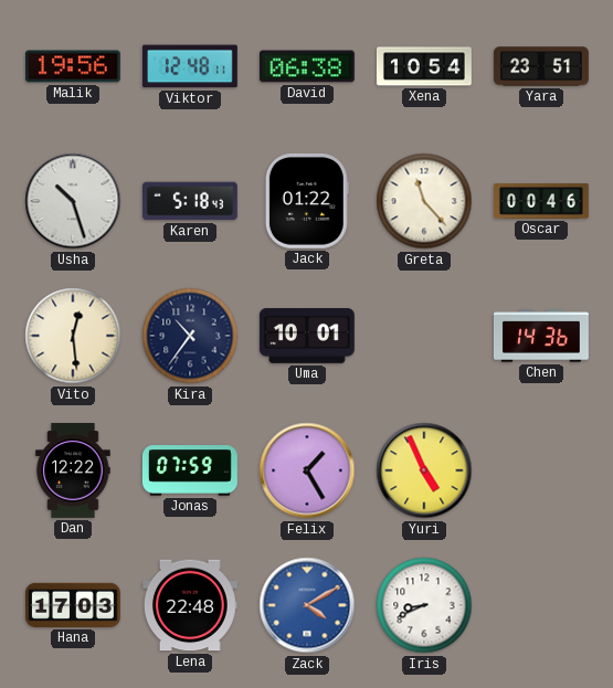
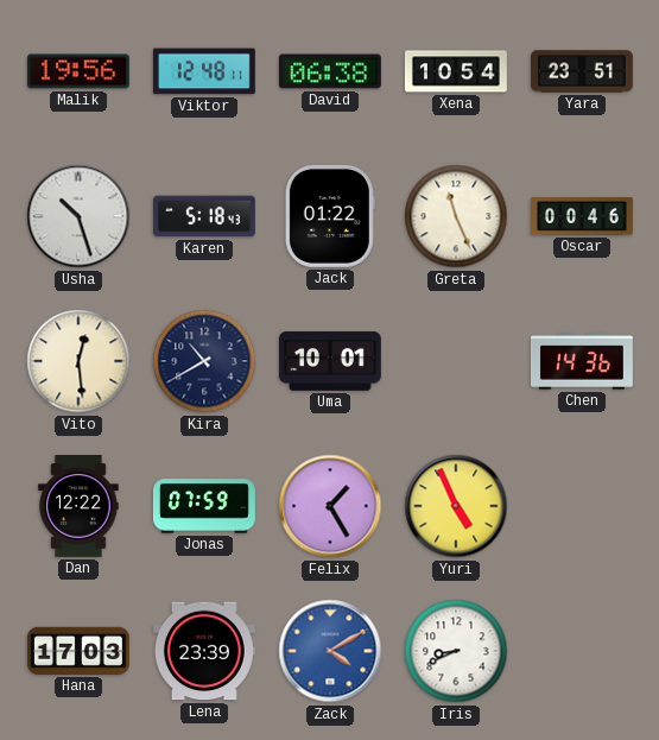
Greta: 11:23 -> 11:26
Kira: 10:36 -> 10:40
Lena: 22:48 -> 23:39
